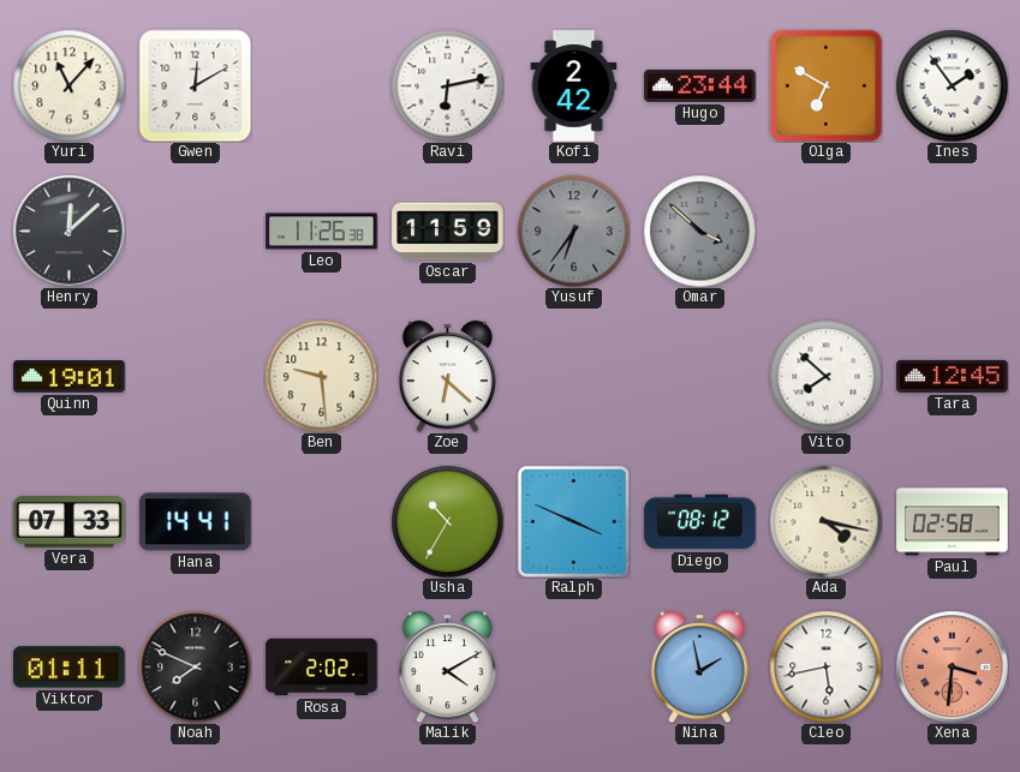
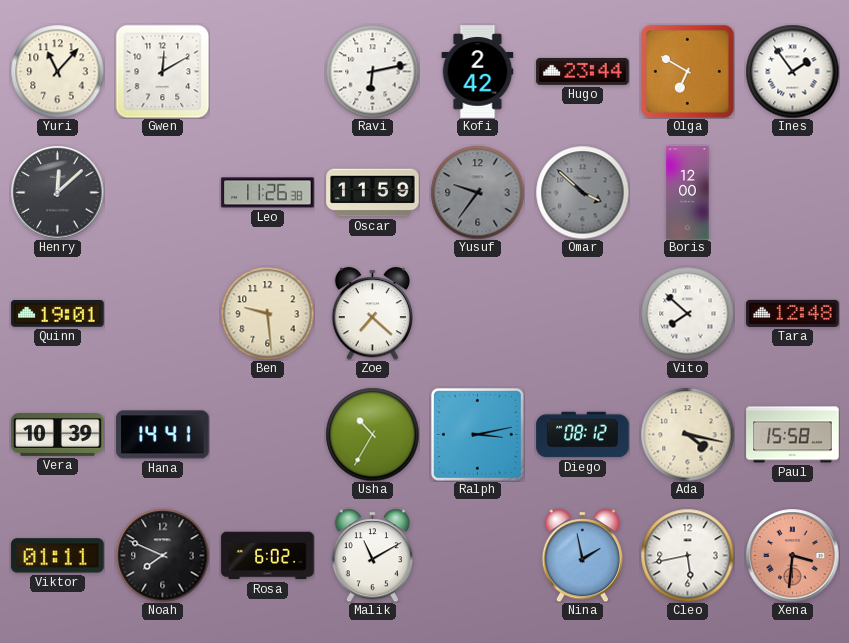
Yusuf: 6:36 -> 9:36
Boris: none -> 12:00
Zoe: 6:22 -> 7:22
Tara: 12:45 -> 12:48
Vera: 07:33 -> 10:39
Ralph: 3:49 -> 3:13
Paul: 02:58 -> 15:58
Rosa: 2:02 -> 6:02
Malik: 4:10 -> 11:10
